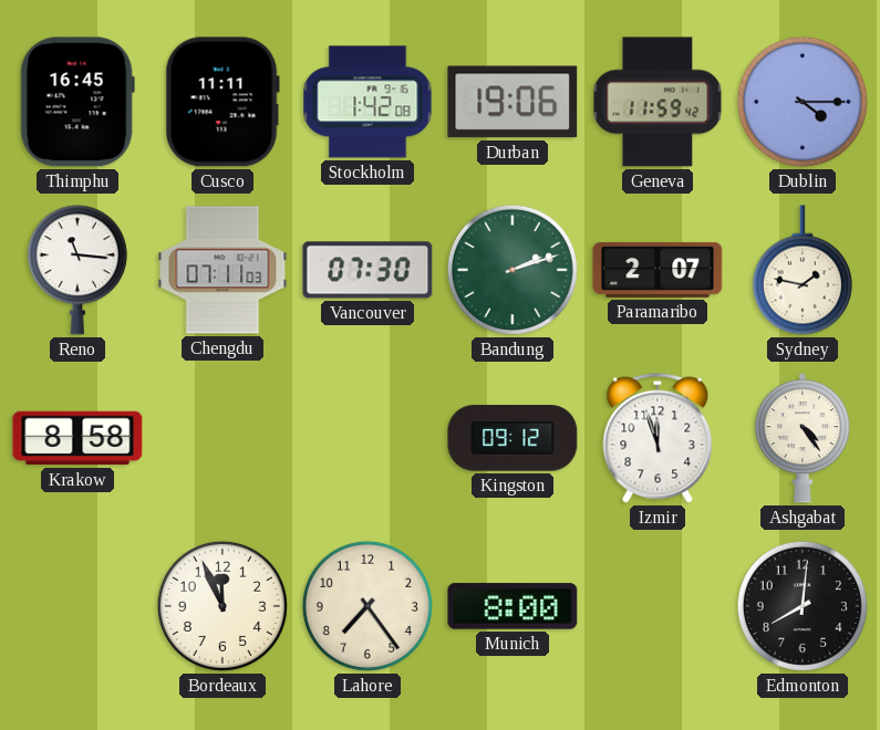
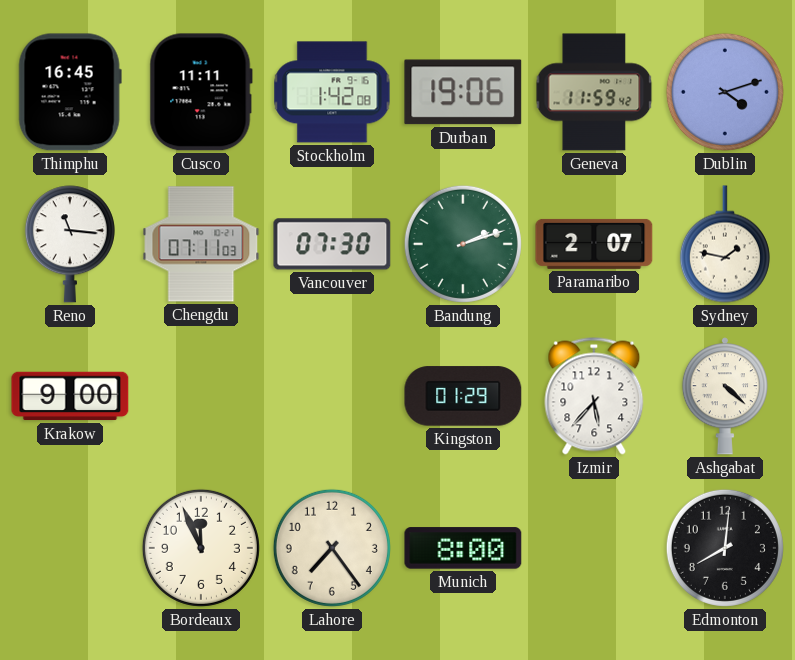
Dublin: 4:15 -> 4:12
Krakow: 8:58 -> 9:00
Kingston: 09:12 -> 01:29
Izmir: 11:57 -> 5:37
Ashgabat: 4:24 -> 4:22
